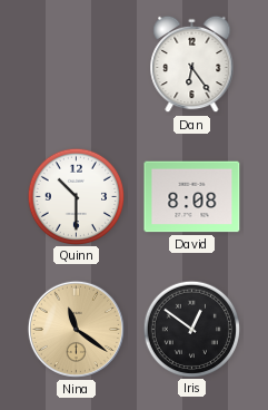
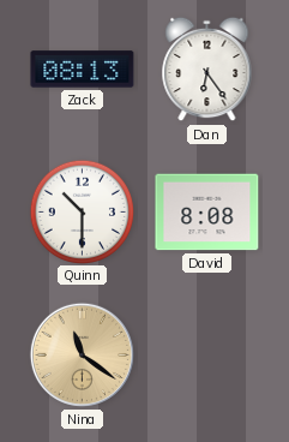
Zack: none -> 08:13
Iris: 12:51 -> none
